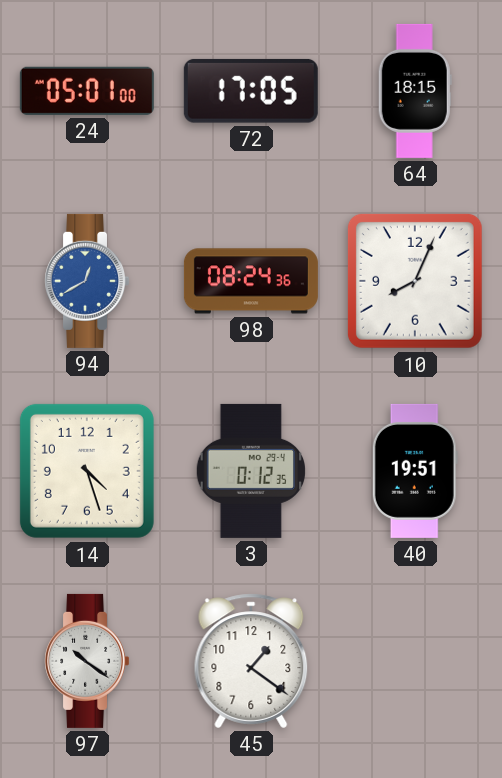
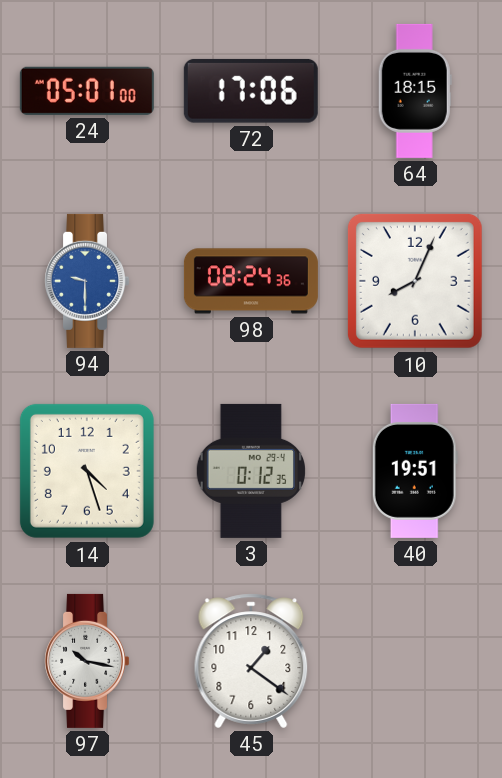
72: 17:05 -> 17:06
94: 12:40 -> 9:30
97: 10:21 -> 10:17
